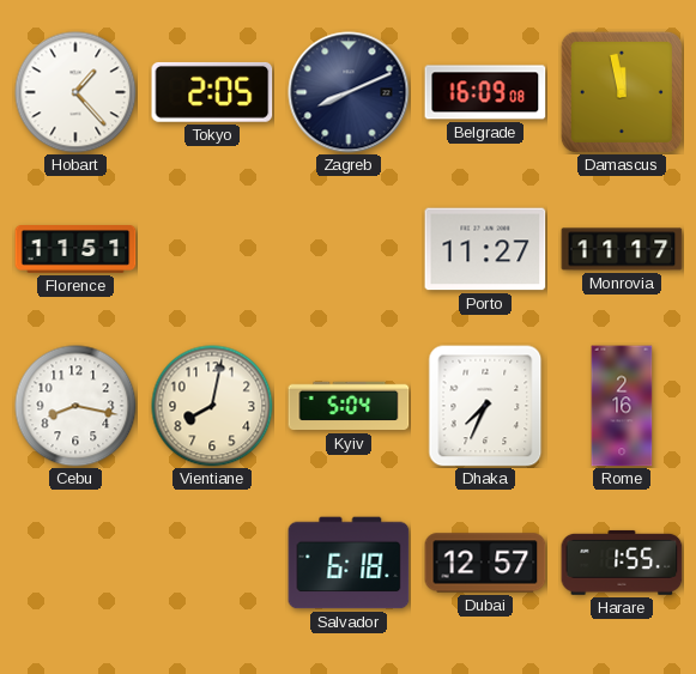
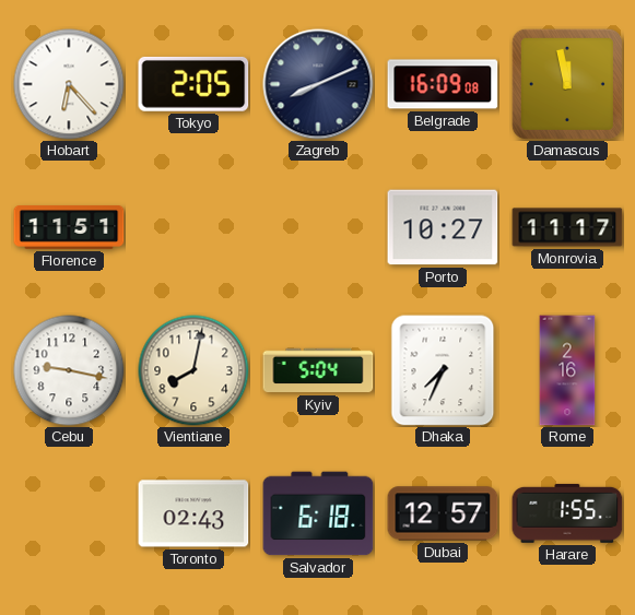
Hobart: 1:23 -> 6:23
Porto: 11:27 -> 10:27
Cebu: 8:17 -> 9:17
Toronto: none -> 02:43
